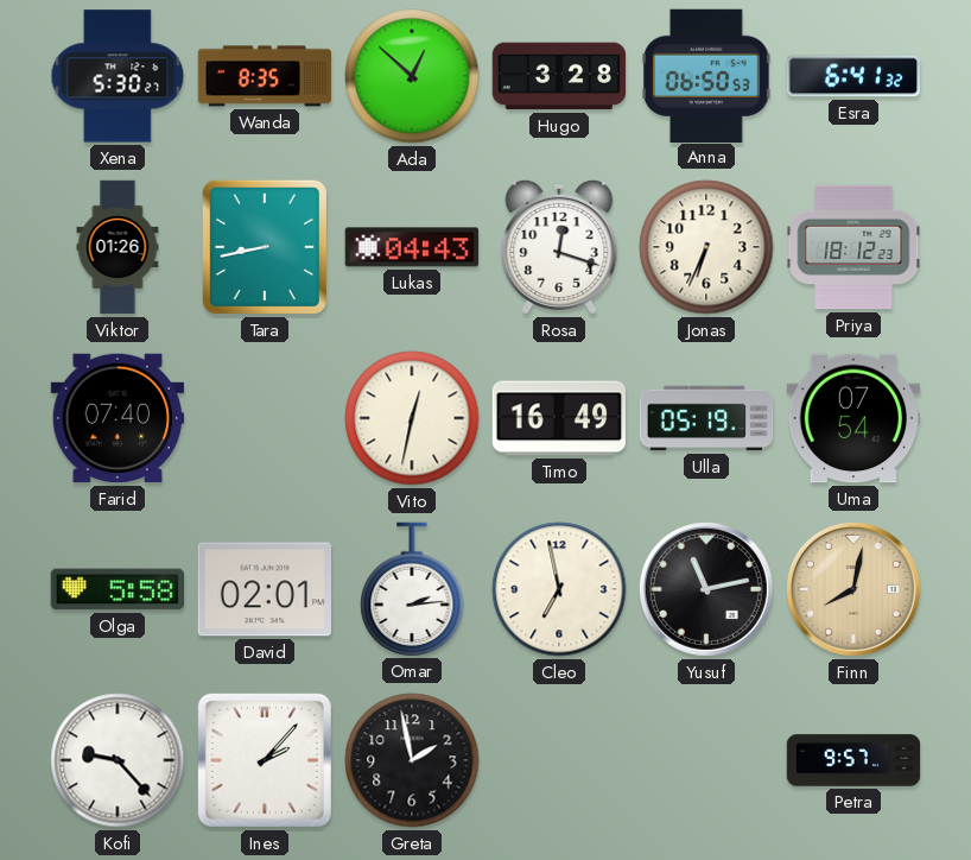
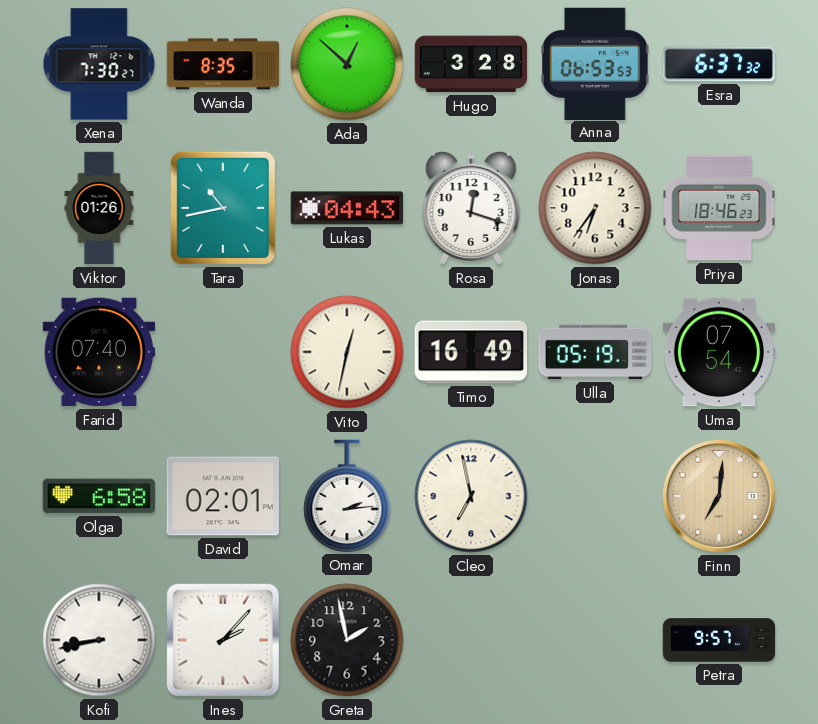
Xena: 5:30 -> 7:30
Anna: 06:50 -> 06:53
Esra: 6:41 -> 6:37
Tara: 8:43 -> 10:43
Jonas: 6:34 -> 6:36
Priya: 18:12 -> 18:46
Olga: 5:58 -> 6:58
Yusuf: 11:13 -> none
Finn: 8:02 -> 7:01
Kofi: 9:23 -> 8:43
